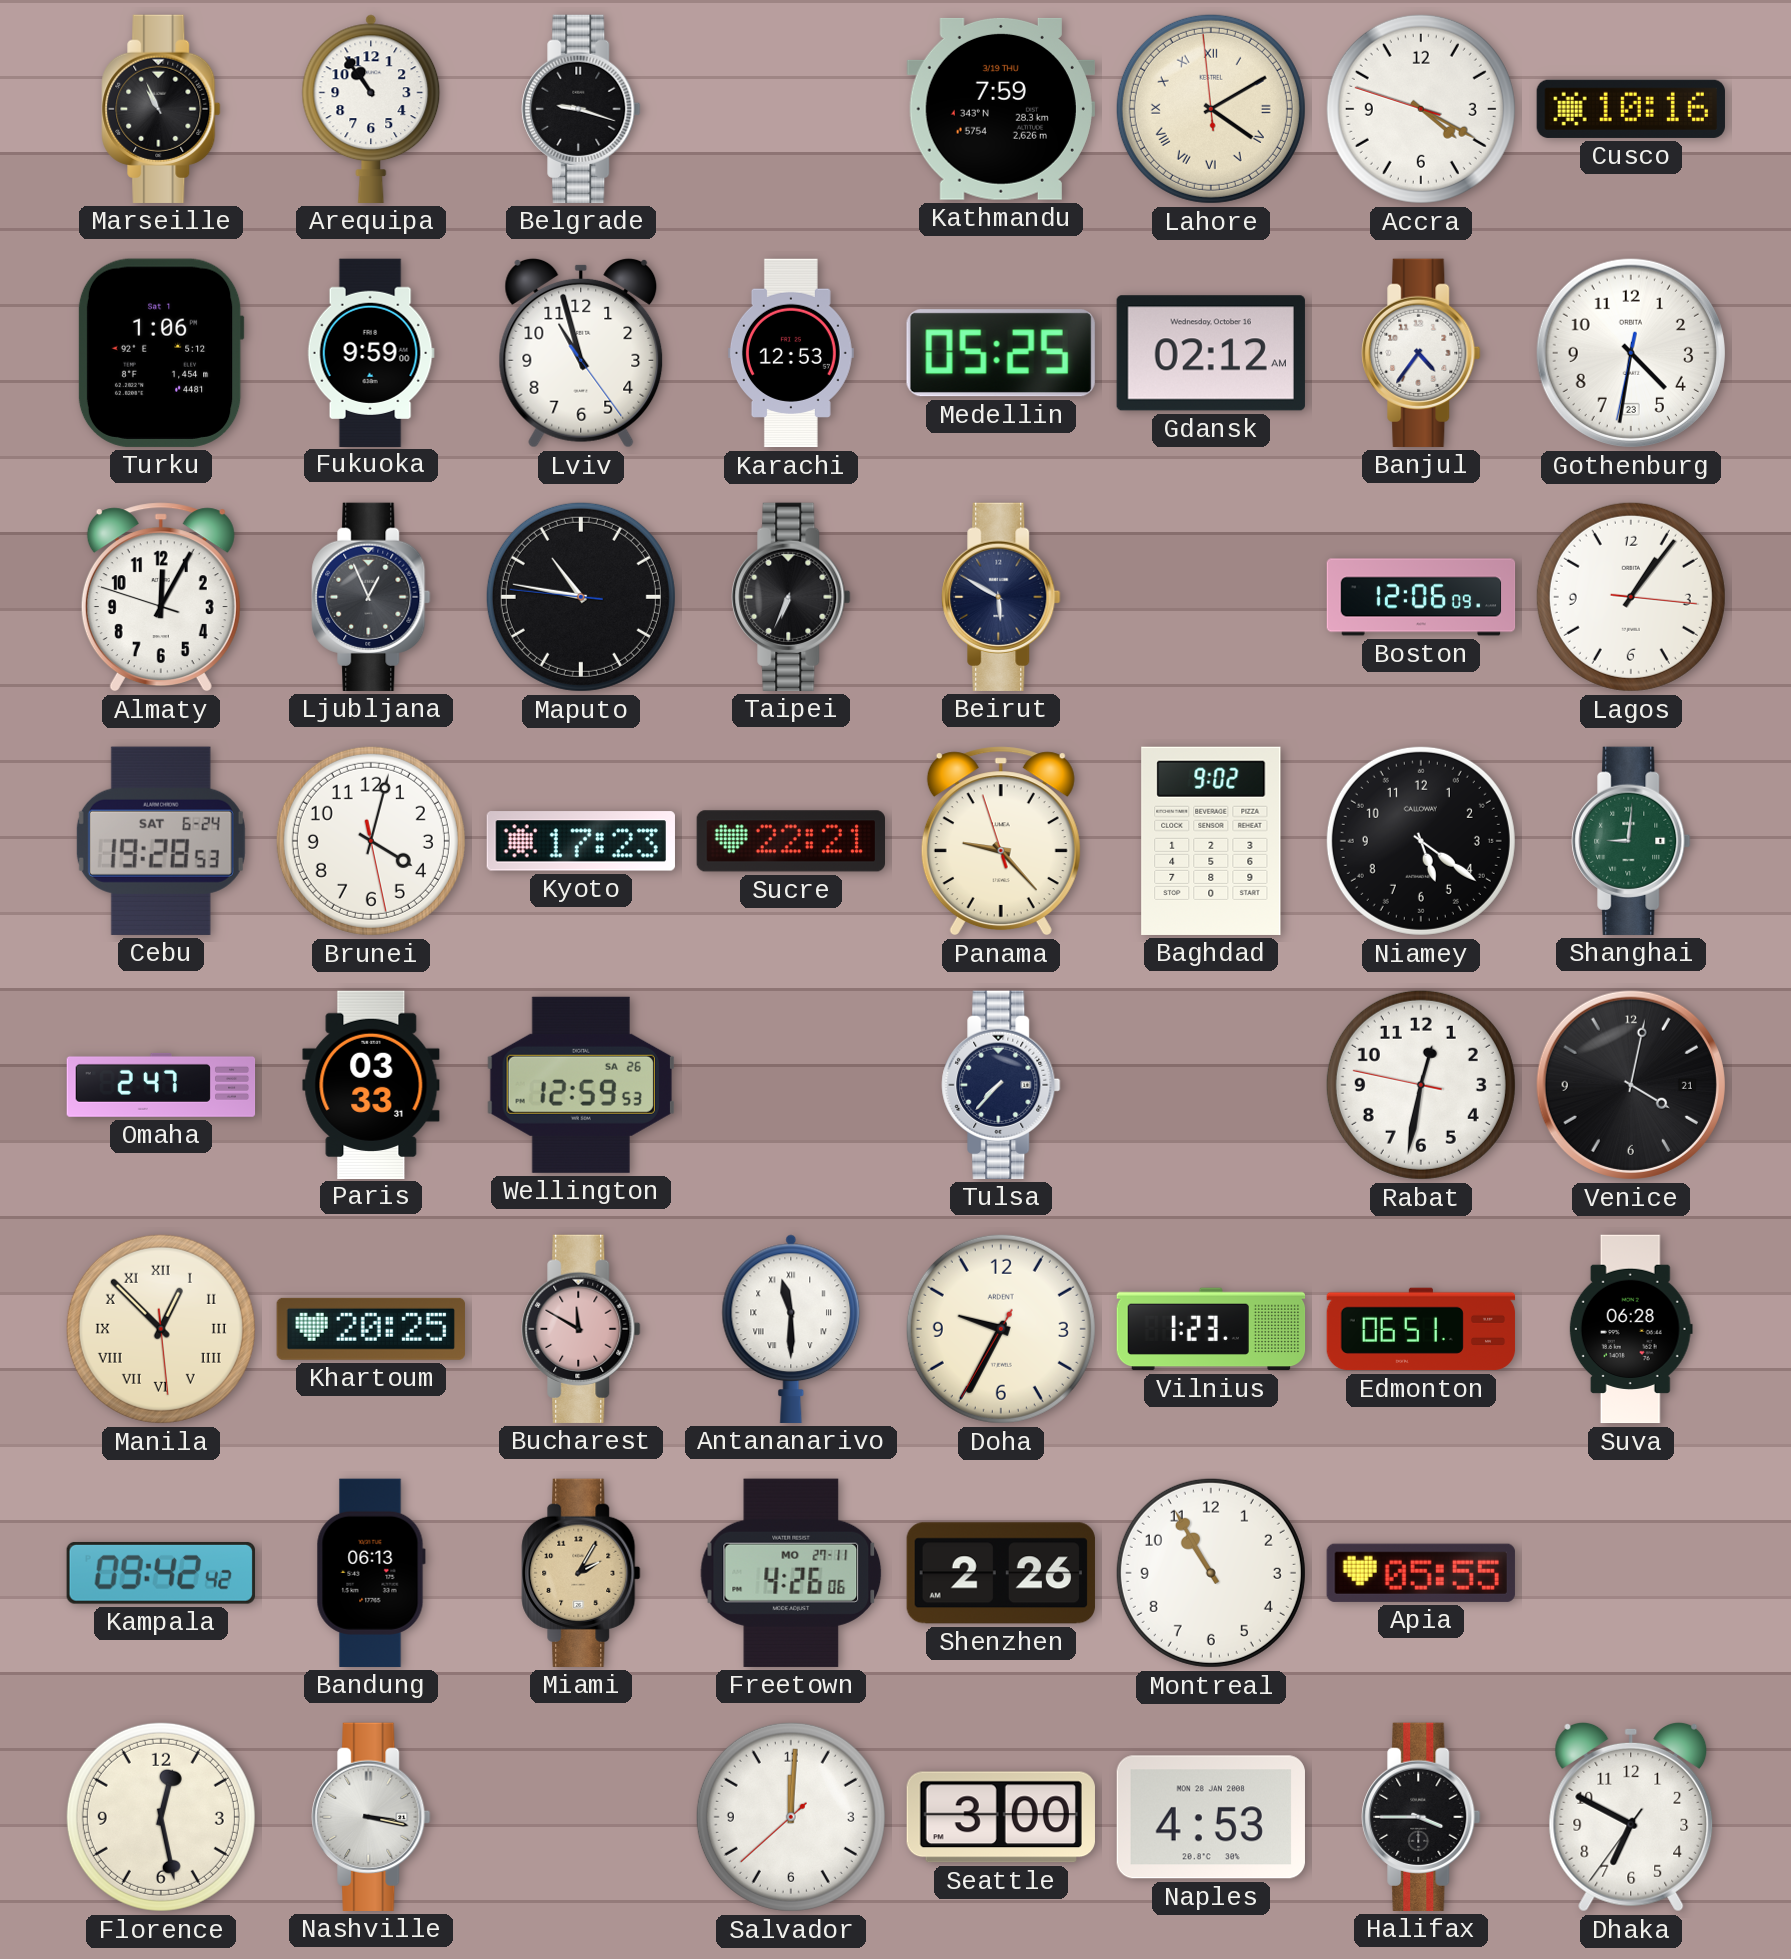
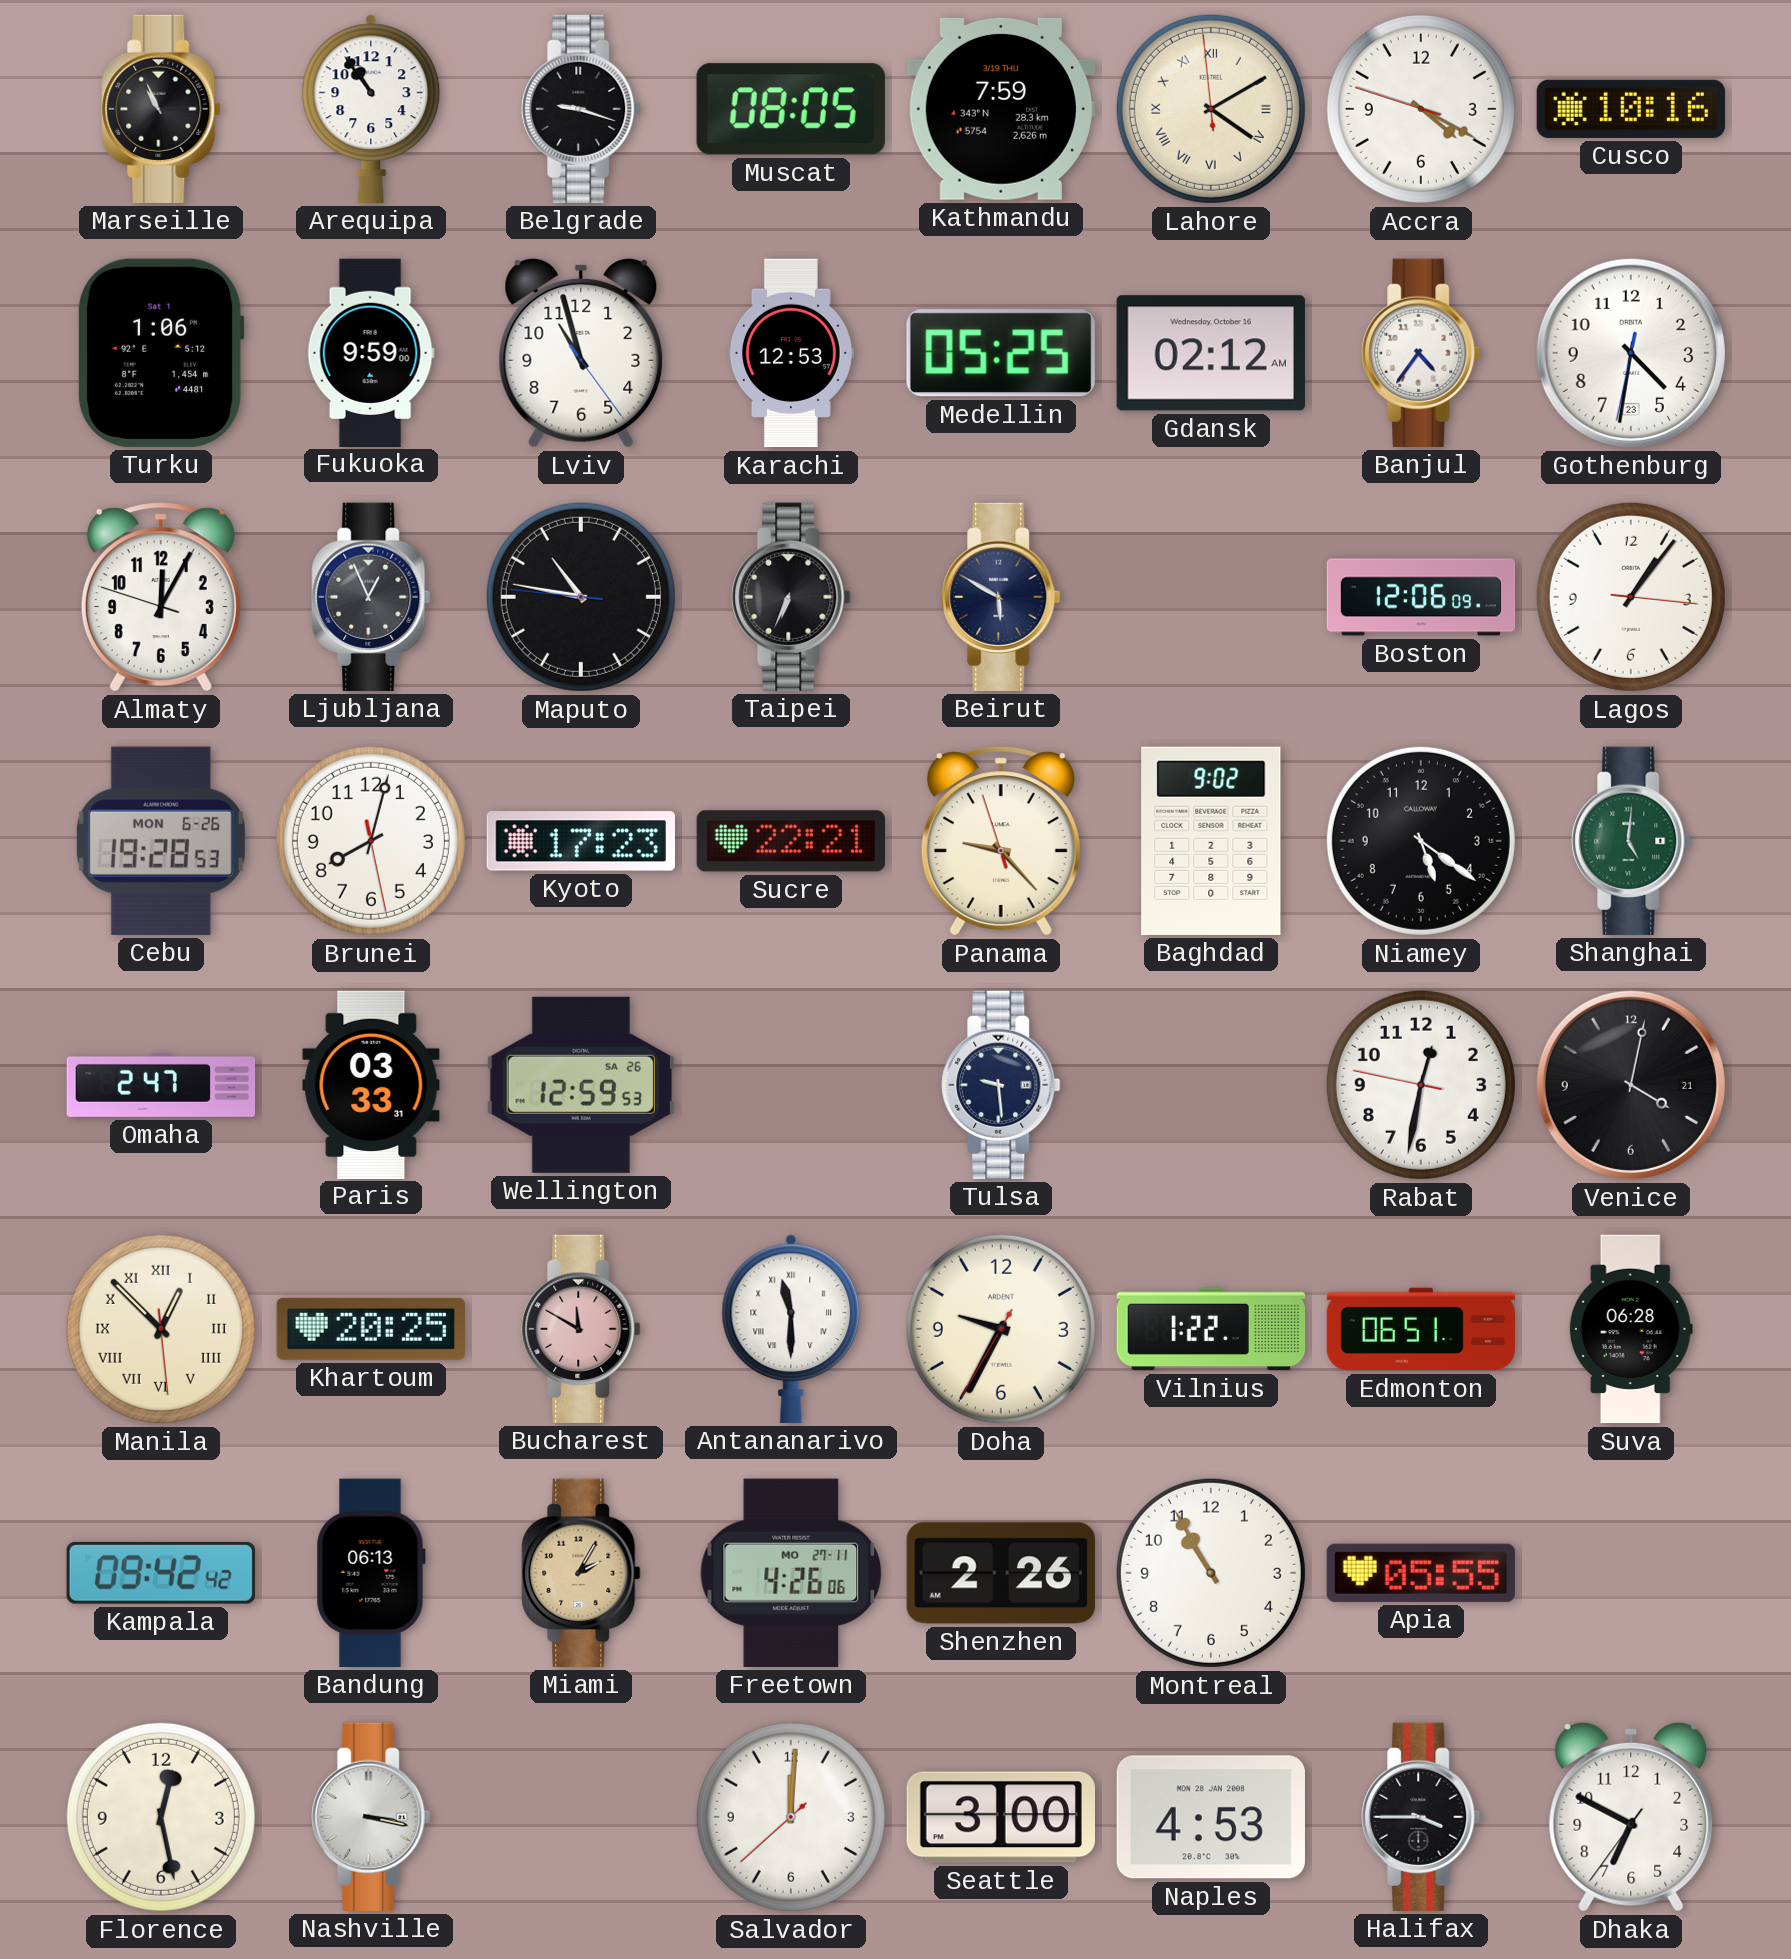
Muscat: none -> 08:05
Cebu date: SAT 6-24 -> MON 6-26
Brunei: 4:02 -> 8:02
Shanghai: 9:01 -> 5:01
Tulsa: 7:37 -> 9:29
Vilnius: 1:23 -> 1:22
